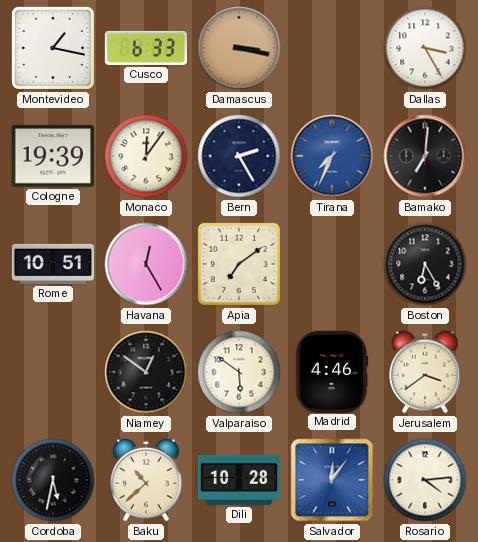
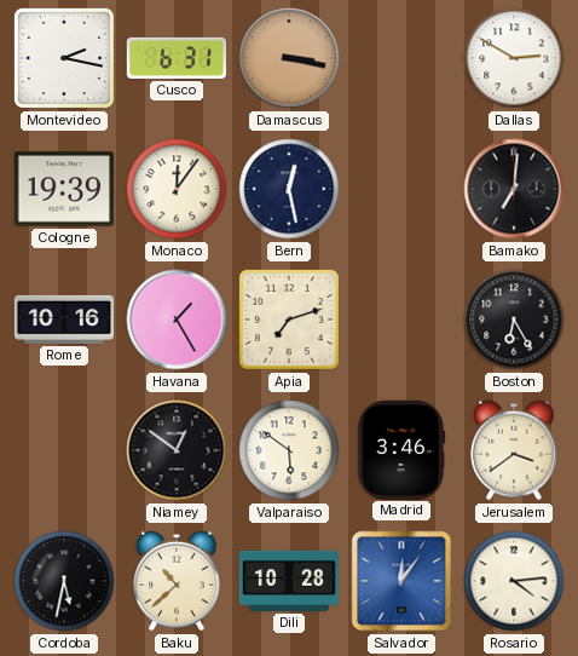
Montevideo: 1:17 -> 2:17
Cusco: 6:33 -> 6:31
Dallas: 3:25 -> 2:50
Bern: 2:25 -> 12:28
Tirana: 7:34 -> none
Rome: 10:51 -> 10:16
Havana: 12:25 -> 1:25
Apia: 7:09 -> 7:12
Madrid: 4:46 -> 3:46
